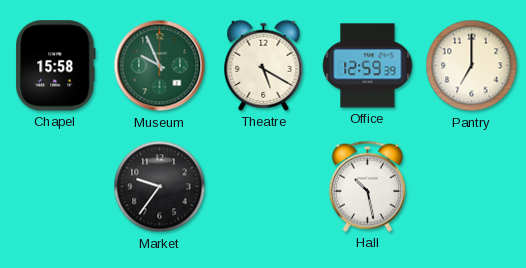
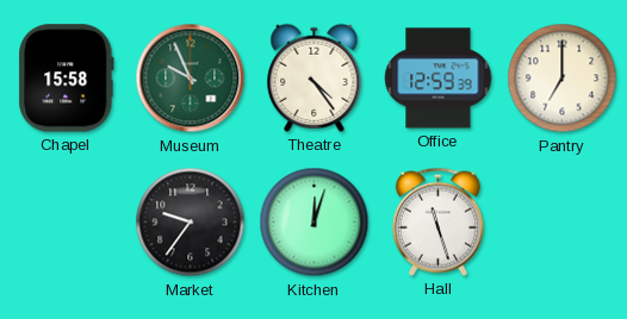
Theatre: 5:20 -> 4:24
Kitchen: none -> 12:03
Hall: 10:28 -> 11:27
